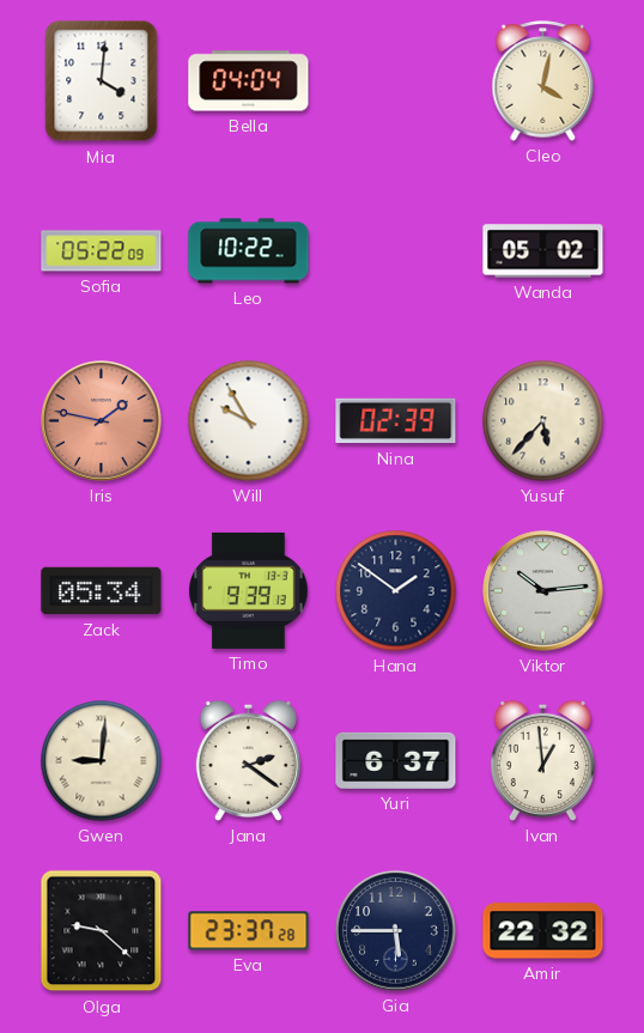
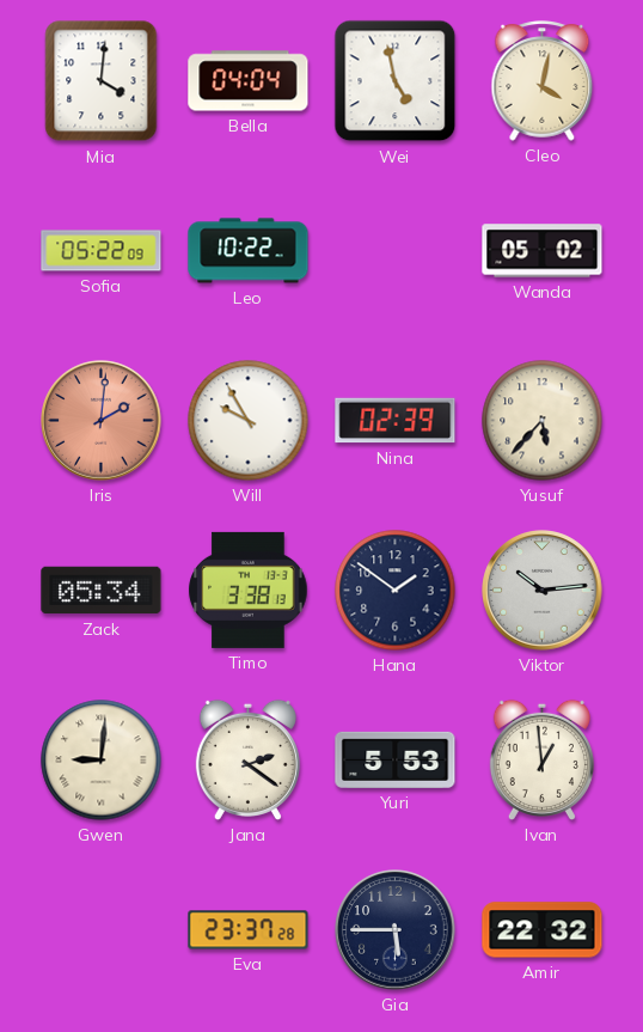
Wei: none -> 4:58
Iris: 1:47 -> 2:01
Timo: 9:39 -> 3:38
Yuri: 6:37 -> 5:53
Olga: 9:22 -> none
